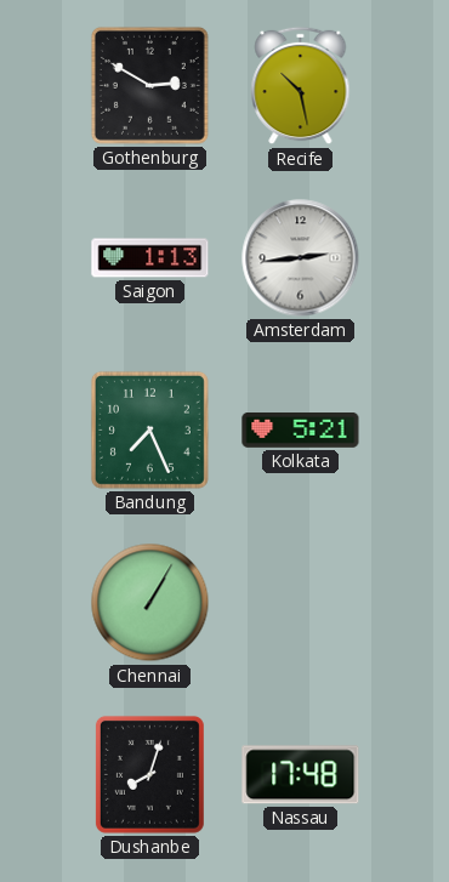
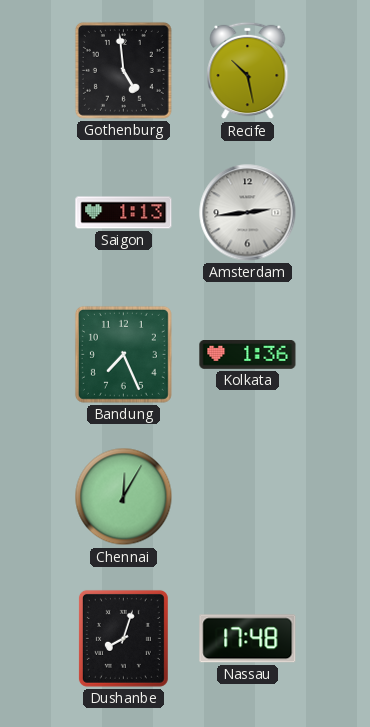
Gothenburg: 2:50 -> 4:59
Kolkata: 5:21 -> 1:36
Chennai: 1:05 -> 12:05
